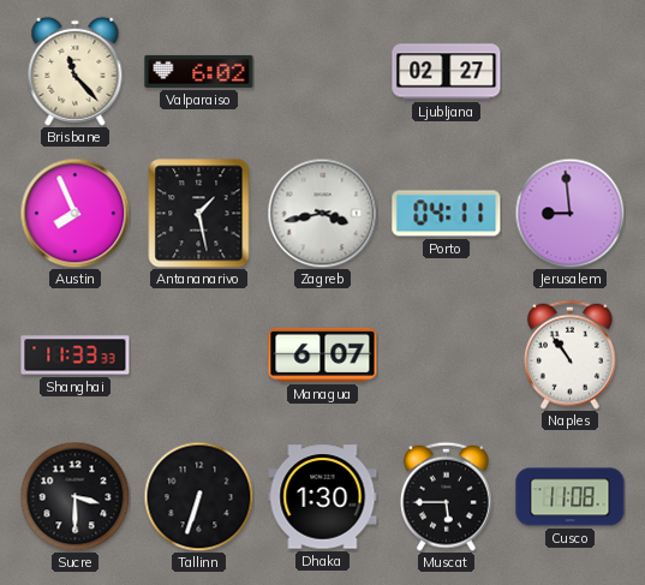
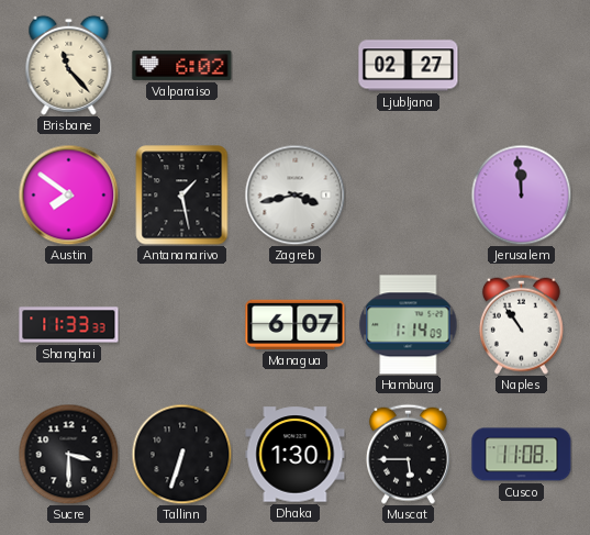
Austin: 7:56 -> 7:51
Porto: 04:11 -> none
Jerusalem: 8:59 -> 11:59
Hamburg: none -> 1:14
